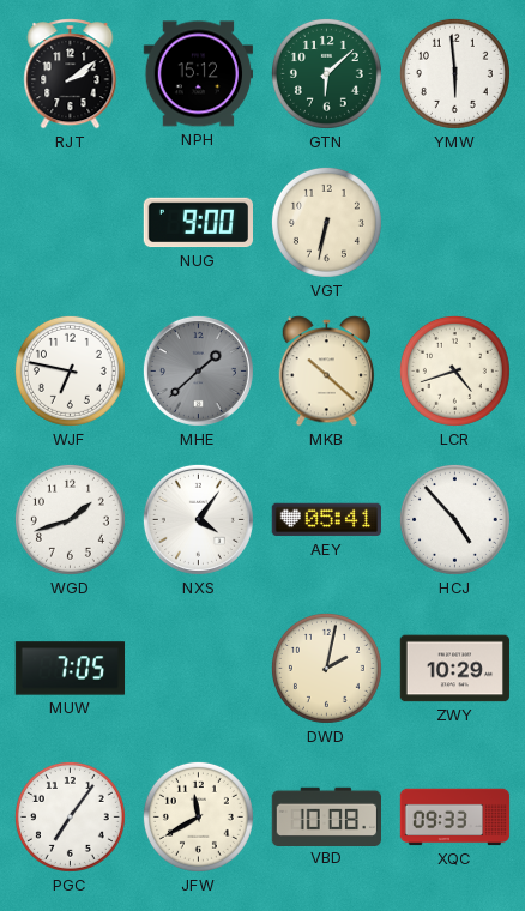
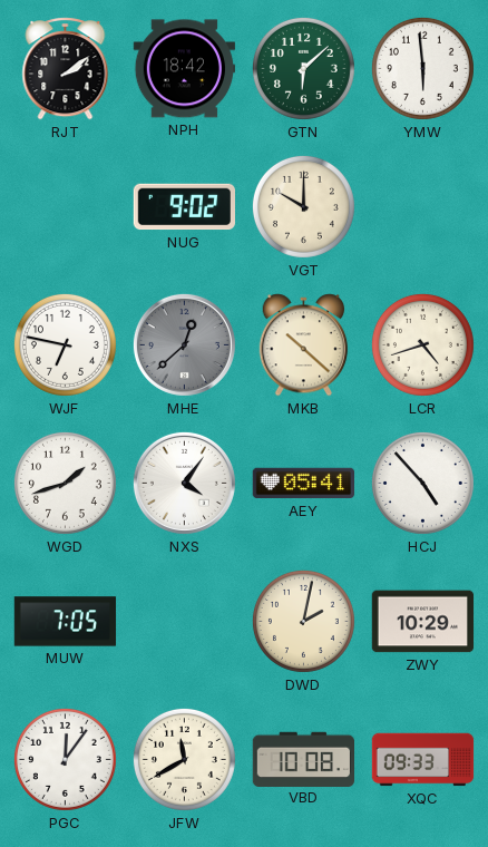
NPH: 15:12 -> 18:42
NUG: 9:00 -> 9:02
VGT: 6:32 -> 10:00
MHE: 1:38 -> 12:38
PGC: 7:06 -> 12:06
